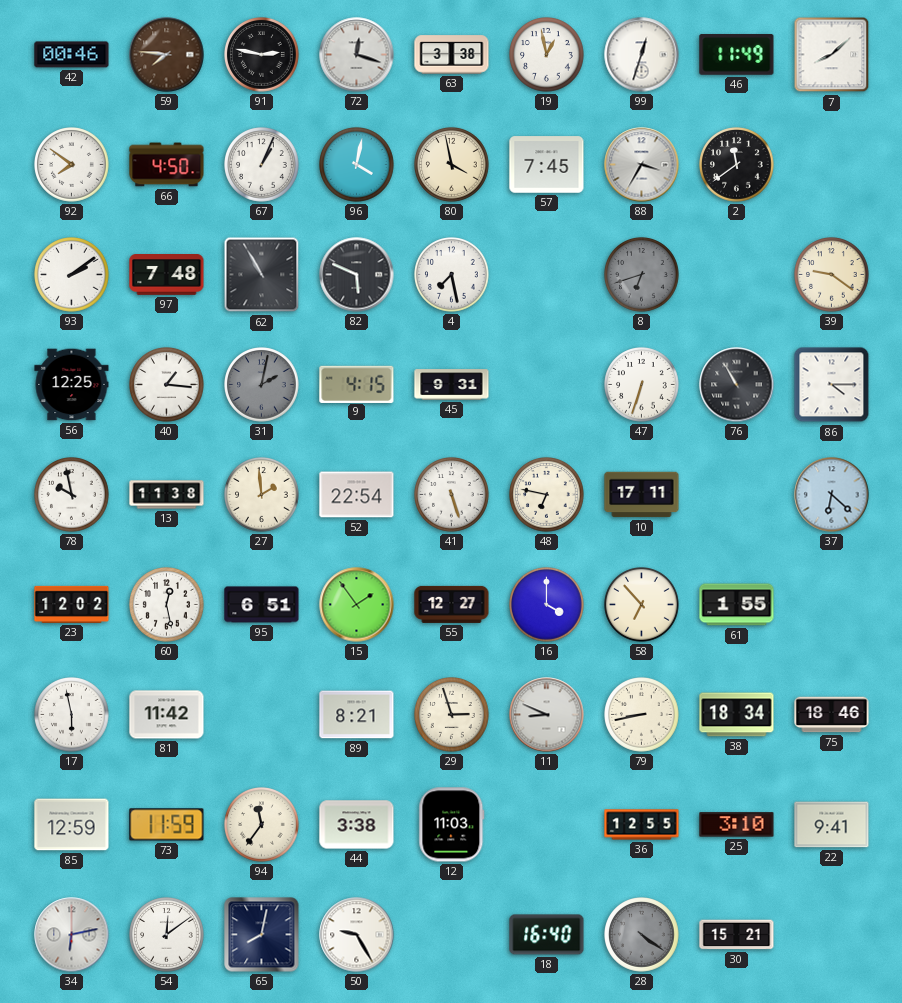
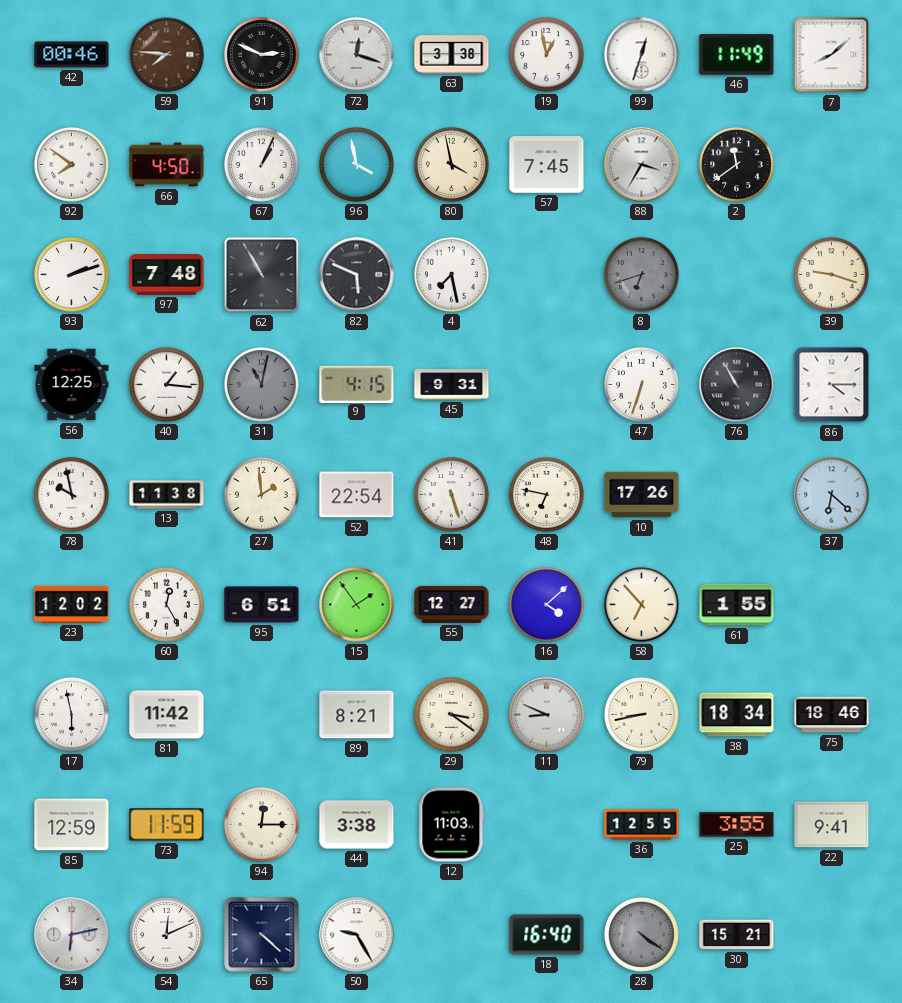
91: 2:47 -> 2:49
96: 4:02 -> 3:58
93: 2:09 -> 2:12
39: 9:21 -> 9:18
31: 2:02 -> 11:02
10: 17:11 -> 17:26
60: 12:28 -> 12:25
16: 4:00 -> 4:08
29: 2:57 -> 3:21
94: 11:36 -> 12:15
25: 3:10 -> 3:55
54: 12:09 -> 12:11
65: 8:02 -> 4:22
